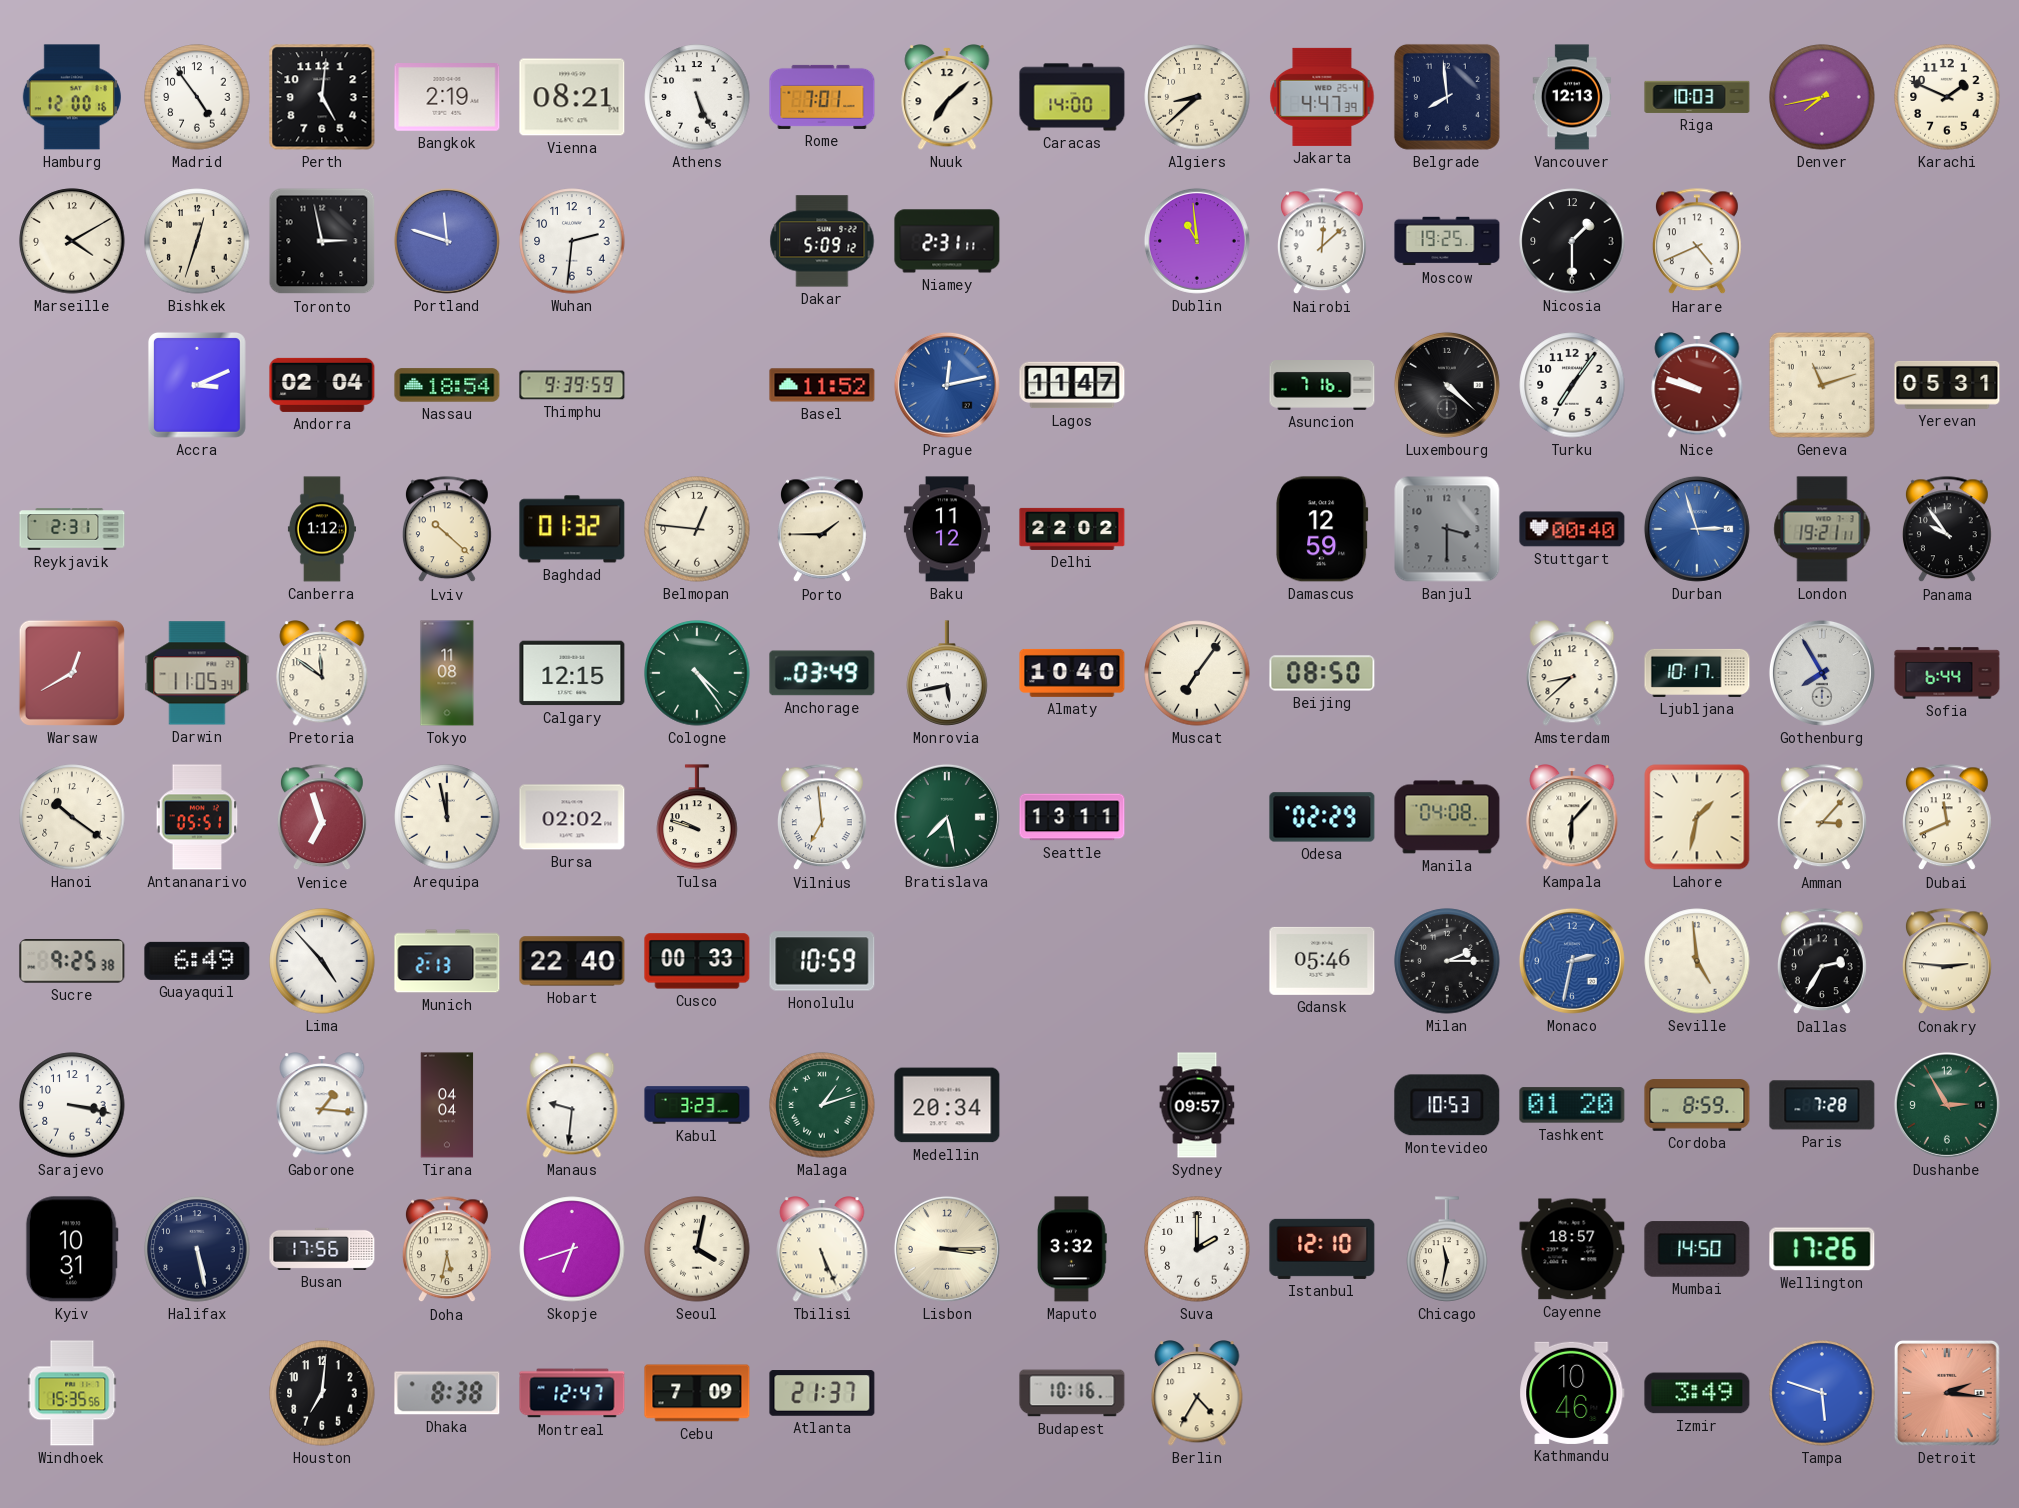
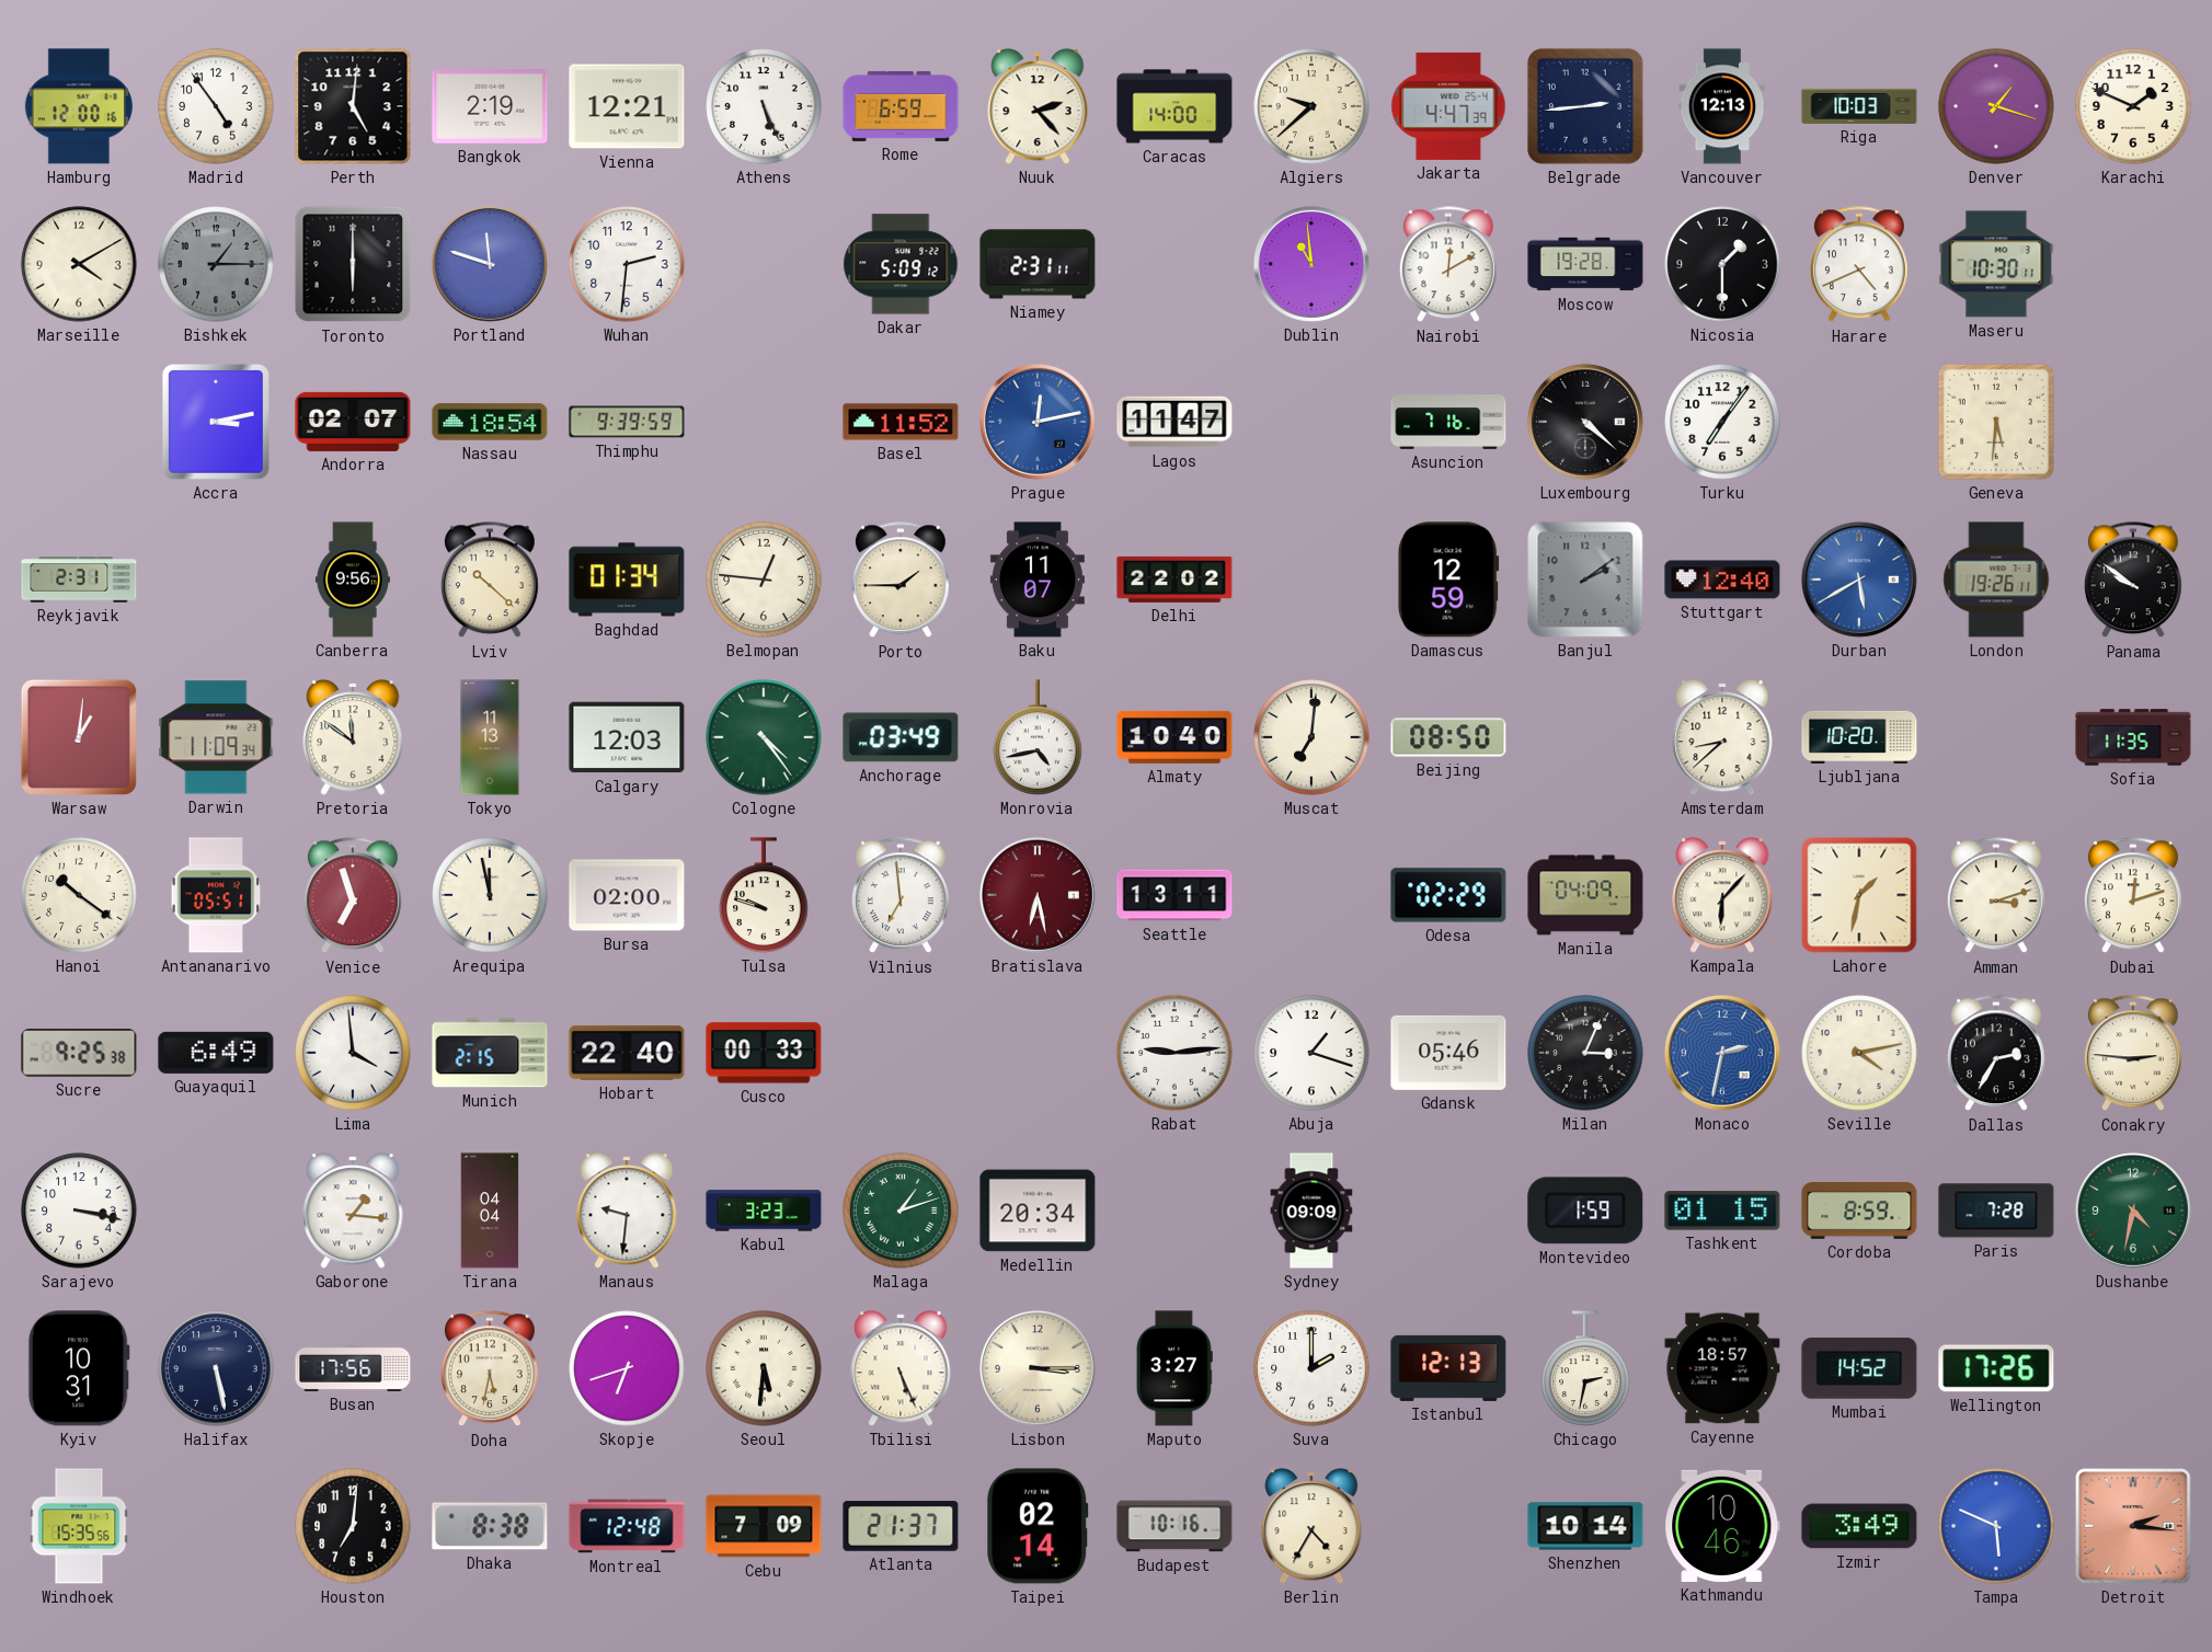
Vienna: 08:21 -> 12:21
Rome: 7:01 -> 6:59
Nuuk: 7:08 -> 2:23
Algiers: 8:38 -> 9:38
Belgrade: 7:59 -> 2:44
Denver: 7:43 -> 1:18
Bishkek: 12:33 -> 1:15
Bishkek dial: cream -> grey
Toronto: 2:58 -> 6:00
Nairobi: 12:08 -> 12:10
Moscow: 19:25 -> 19:28
Maseru: none -> 10:30
Accra: 3:11 -> 3:13
Andorra: 02:04 -> 02:07
Nice: 9:48 -> none
Geneva: 11:12 -> 5:31
Yerevan: 05:31 -> none
Canberra: 1:12 -> 9:56
Baghdad: 01:32 -> 01:34
Baku: 11:12 -> 11:07
Banjul: 3:30 -> 2:09
Stuttgart: 00:40 -> 12:40
Durban: 2:57 -> 5:40
London: 19:21 -> 19:26
Panama: 9:54 -> 9:51
Warsaw: 12:40 -> 1:01
Darwin: 11:05 -> 11:09
Tokyo: 11:08 -> 11:13
Calgary: 12:15 -> 12:03
Monrovia: 5:43 -> 4:43
Muscat: 7:06 -> 7:01
Ljubljana: 10:17 -> 10:20
Gothenburg: 7:55 -> none
Sofia: 6:44 -> 11:35
Bursa: 02:02 -> 02:00
Bratislava: 7:28 -> 6:28
Bratislava dial: green -> burgundy
Manila: 04:08 -> 04:09
Amman: 3:07 -> 3:12
Dubai: 11:41 -> 12:12
Lima: 4:53 -> 3:59
Munich: 2:13 -> 2:15
Honolulu: 10:59 -> none
Rabat: none -> 9:14
Abuja: none -> 1:18
Milan: 2:15 -> 3:04
Seville: 4:59 -> 4:13
Sydney: 09:57 -> 09:09
Montevideo: 10:53 -> 1:59
Tashkent: 01:20 -> 01:15
Dushanbe: 2:55 -> 4:32
Seoul: 4:02 -> 5:31
Maputo: 3:32 -> 3:27
Istanbul: 12:10 -> 12:13
Chicago: 11:32 -> 2:32
Mumbai: 14:50 -> 14:52
Montreal: 12:47 -> 12:48
Taipei: none -> 02:14
Shenzhen: none -> 10:14
Tampa: 5:48 -> 5:49
